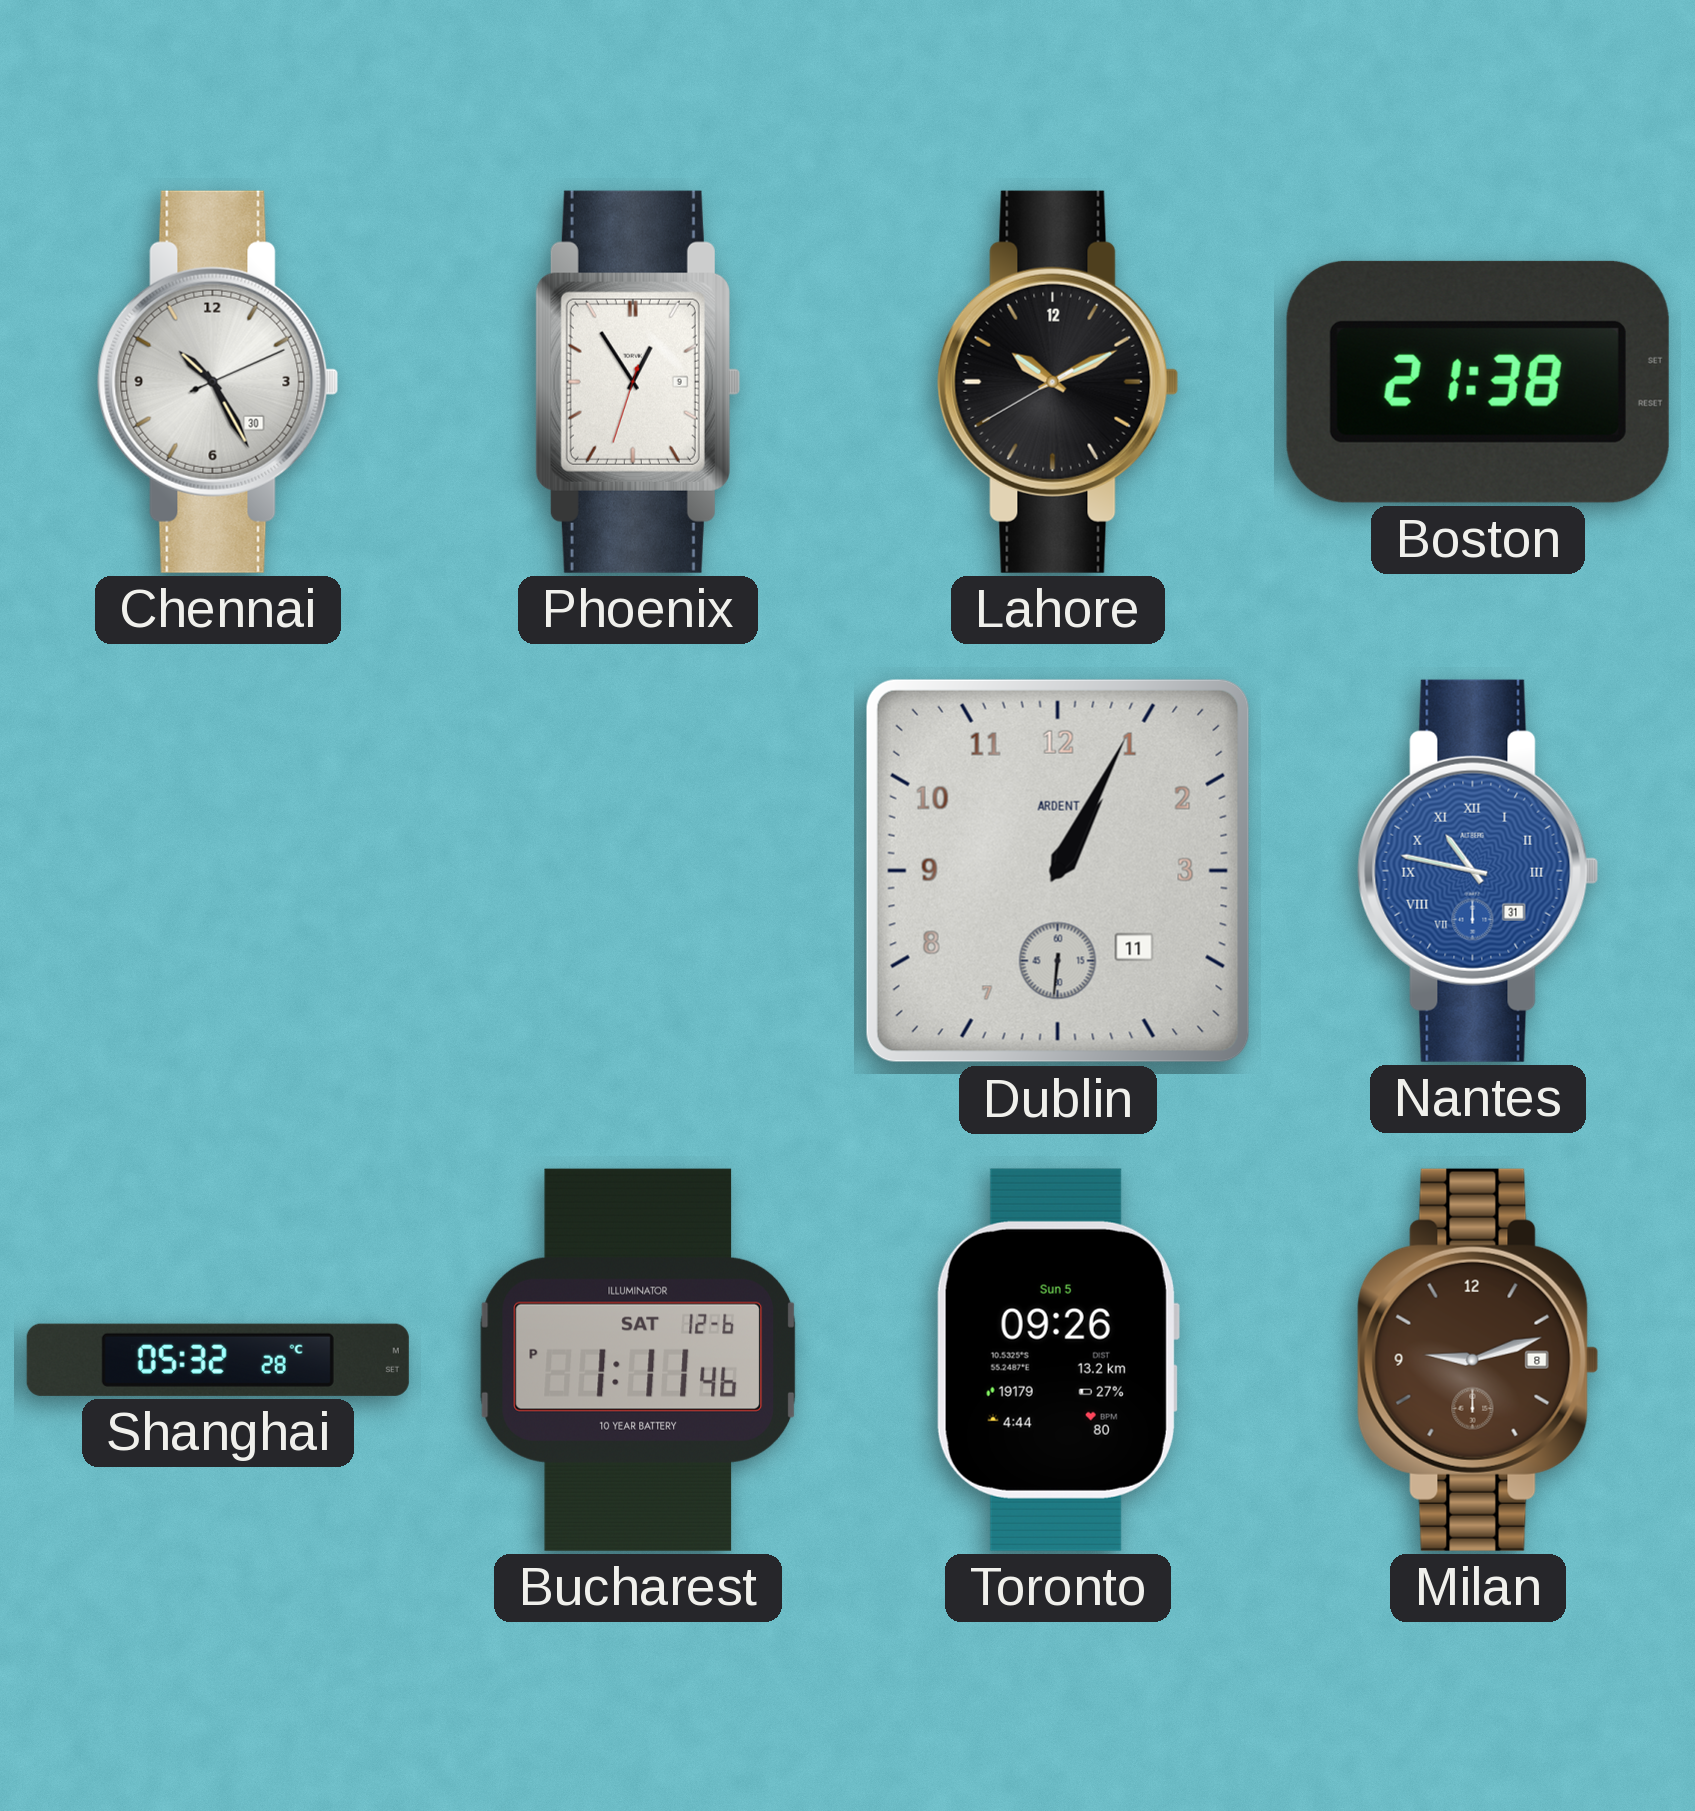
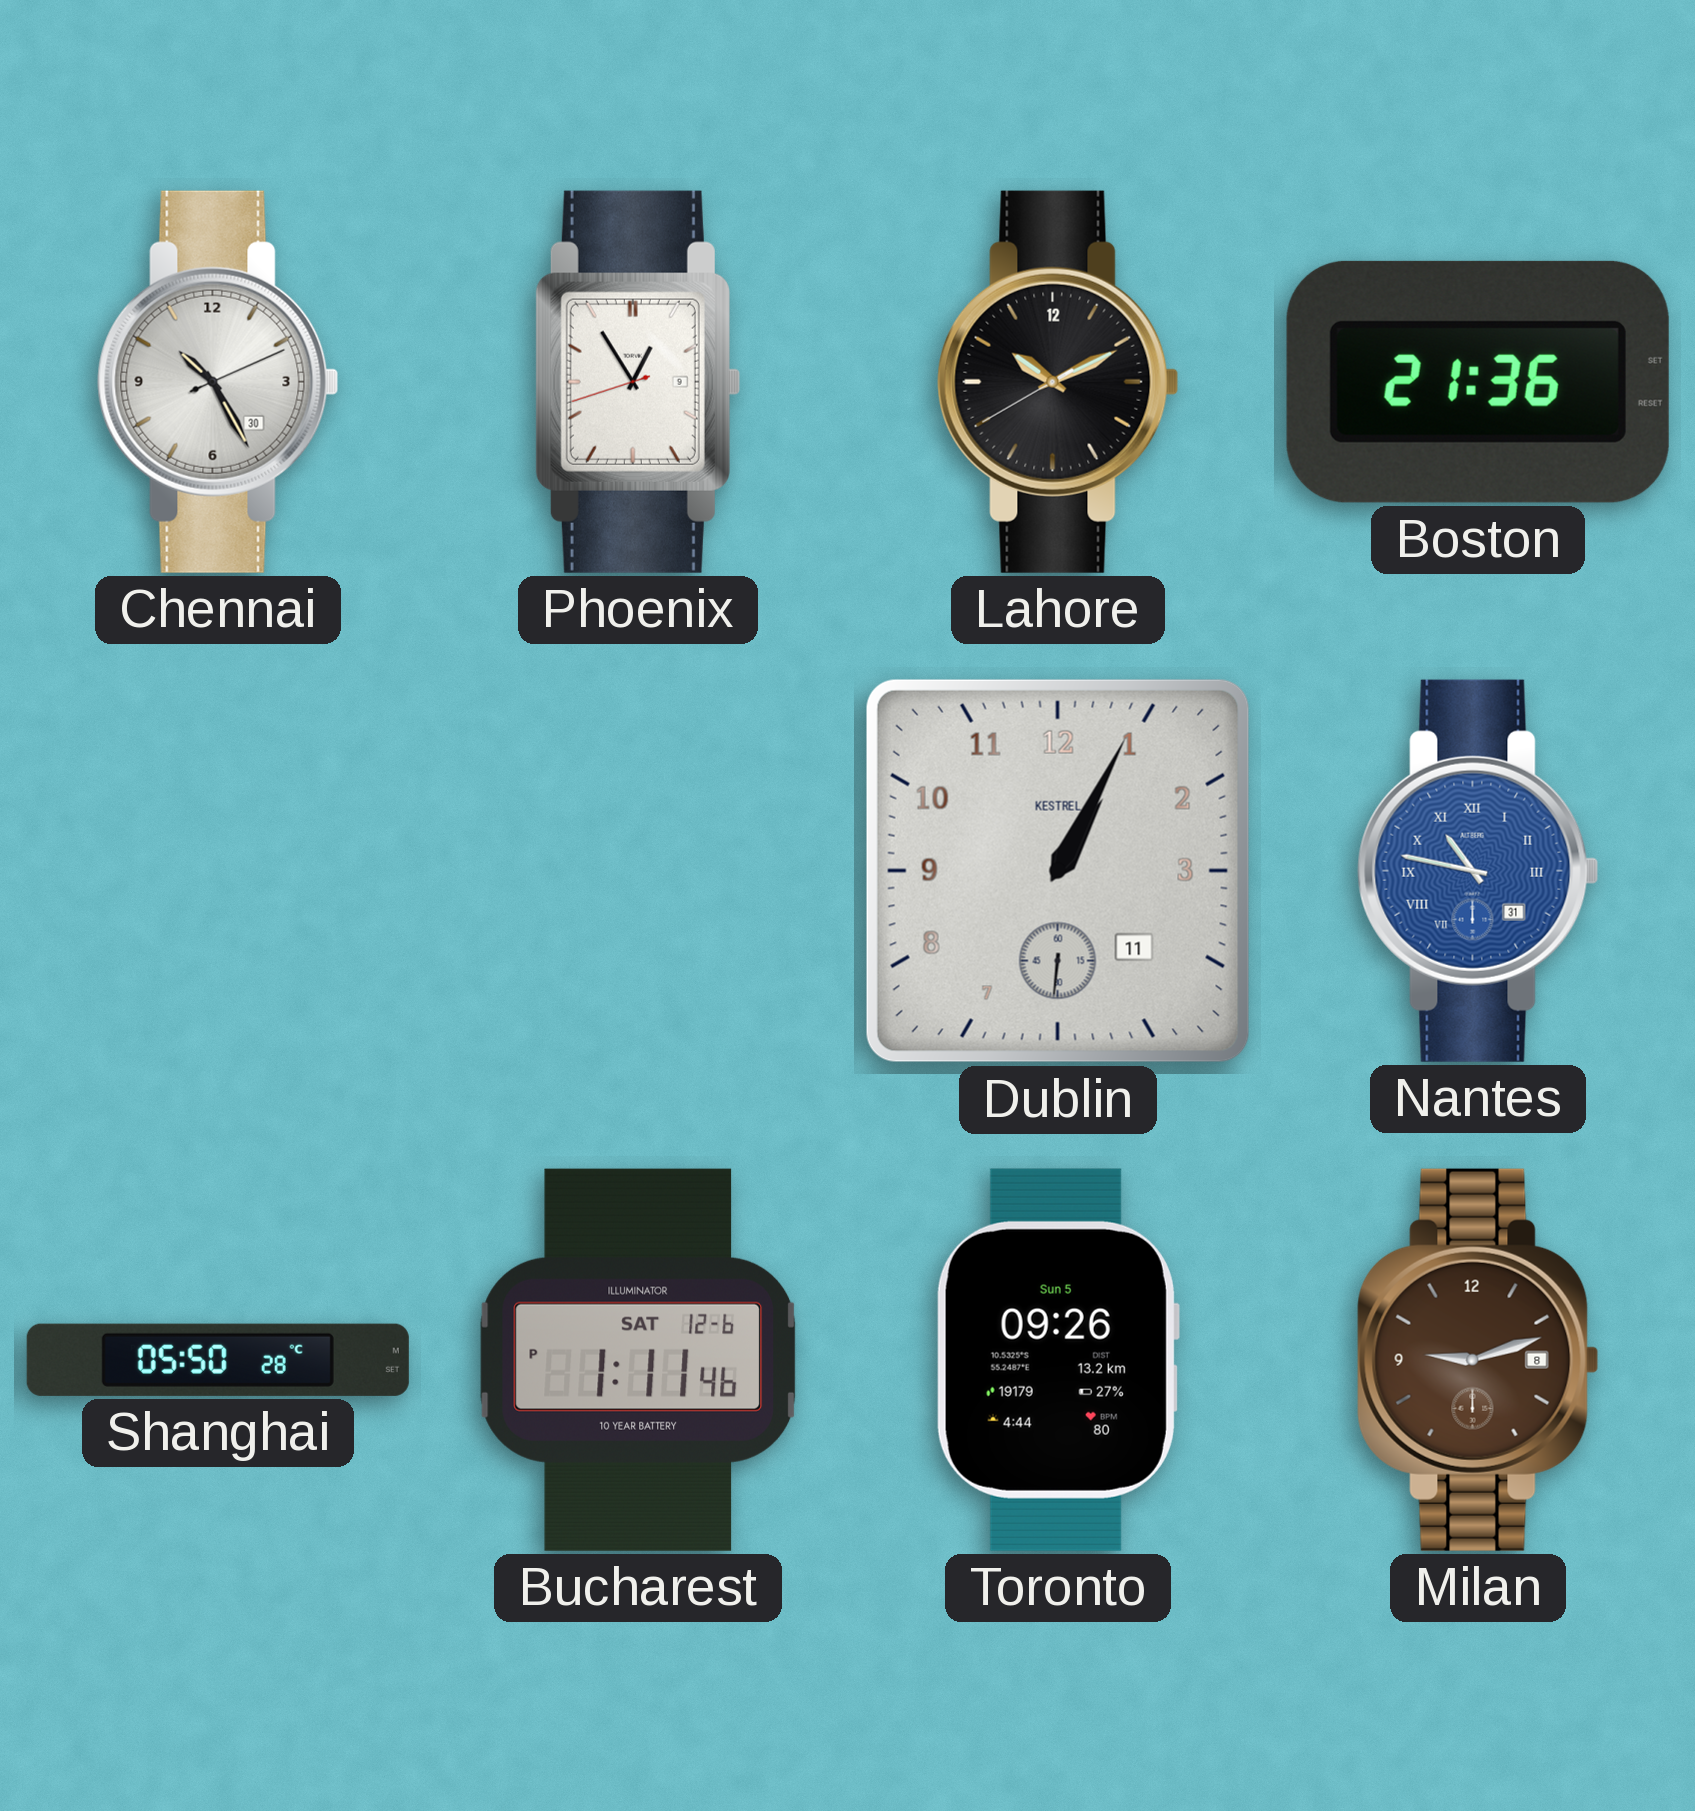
Phoenix: 12:54:33 -> 12:54:42
Boston: 21:38 -> 21:36
Dublin brand: ARDENT -> KESTREL
Shanghai: 05:32 -> 05:50
